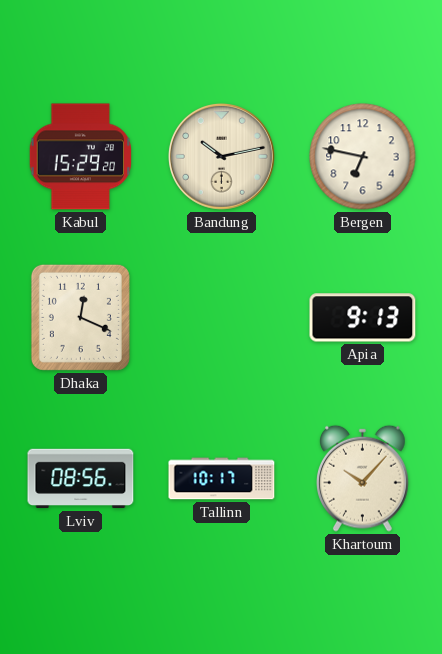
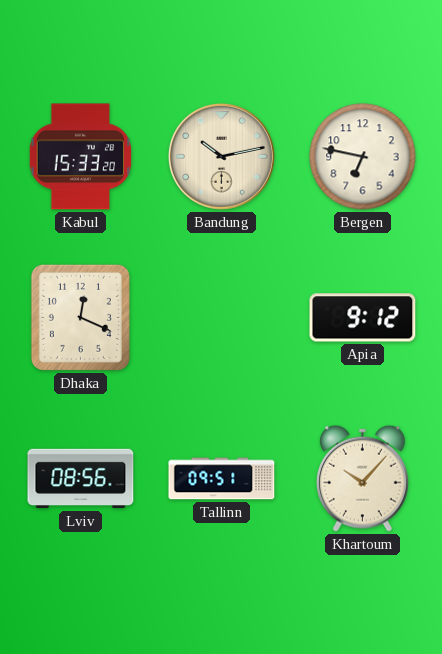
Kabul: 15:29 -> 15:33
Apia: 9:13 -> 9:12
Tallinn: 10:17 -> 09:51
